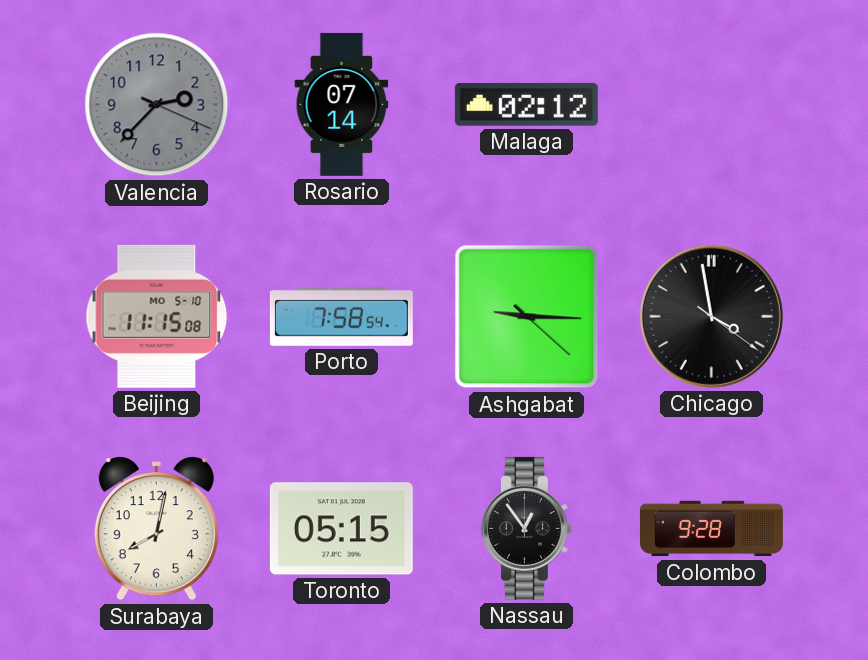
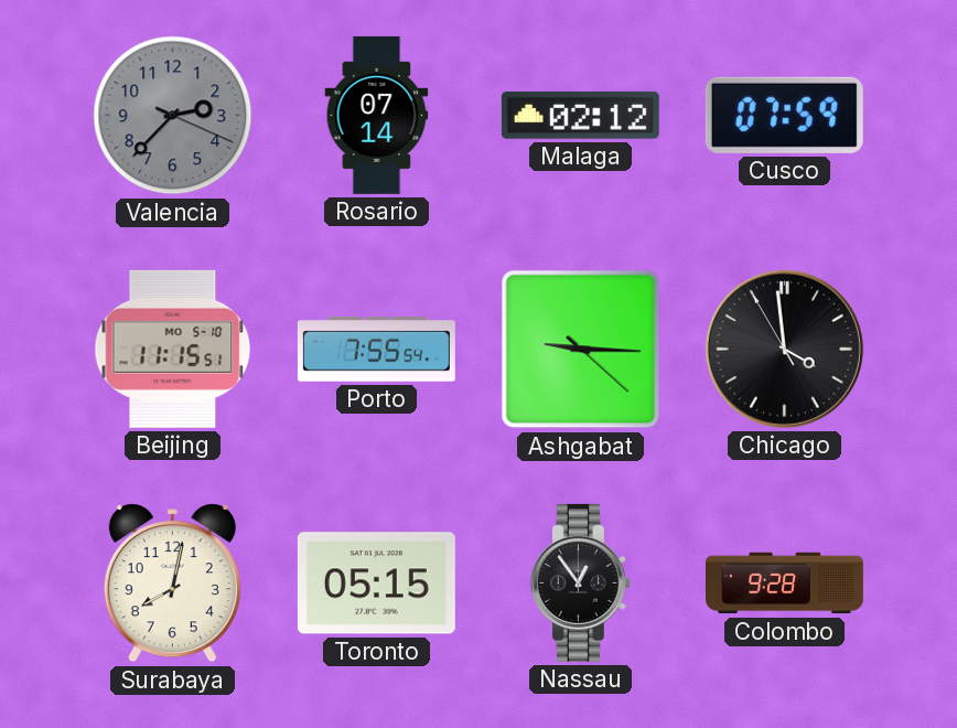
Cusco: none -> 07:59
Beijing: 11:15:08 -> 11:15:51
Porto: 7:58 -> 7:55
Chicago: 3:58:21 -> 3:58:55
